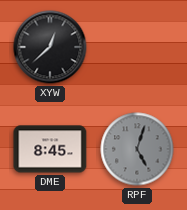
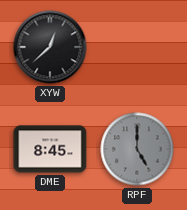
RPF: 5:03 -> 5:00
